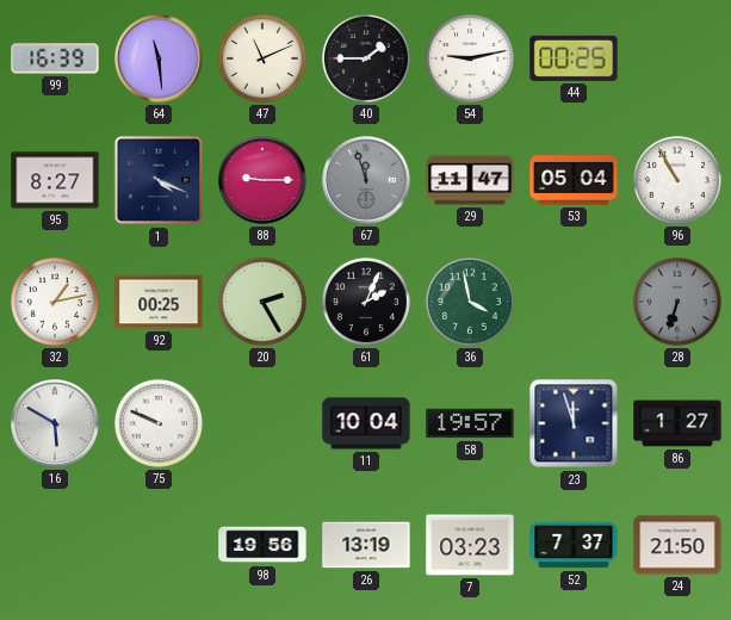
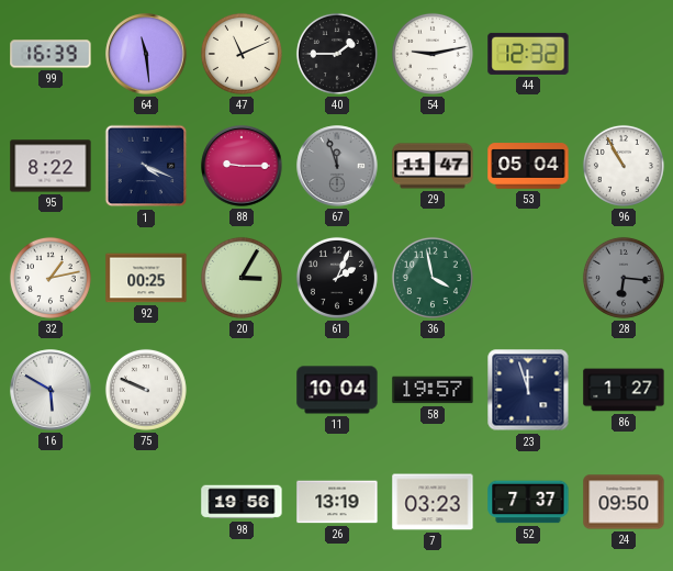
44: 00:25 -> 12:32
95: 8:27 -> 8:22
20: 2:25 -> 3:05
28: 6:33 -> 6:16
24: 21:50 -> 09:50
